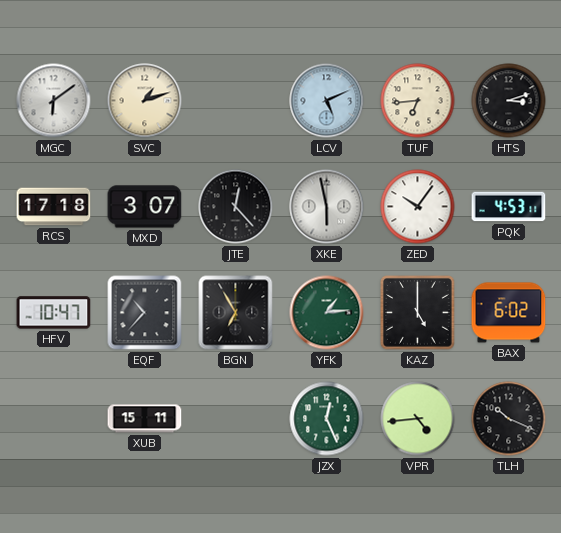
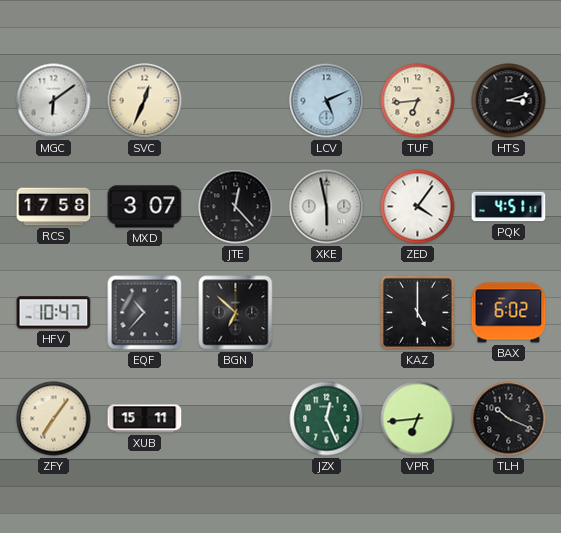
SVC: 1:12 -> 12:34
RCS: 17:18 -> 17:58
ZED: 10:06 -> 4:06
PQK: 4:53 -> 4:51
BGN: 6:55 -> 6:52
YFK: 1:14 -> none
ZFY: none -> 7:06
VPR: 4:44 -> 6:44
